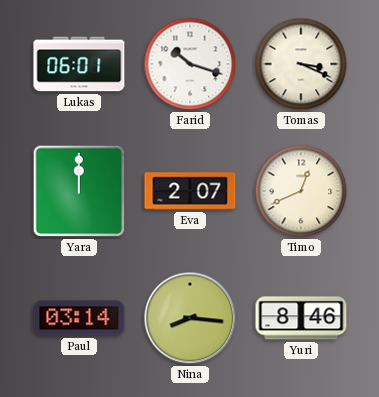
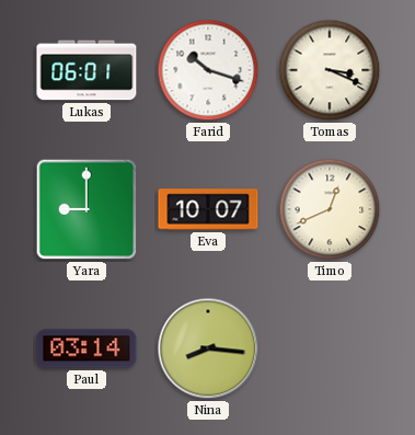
Yara: 12:00 -> 9:00
Eva: 2:07 -> 10:07
Yuri: 8:46 -> none
